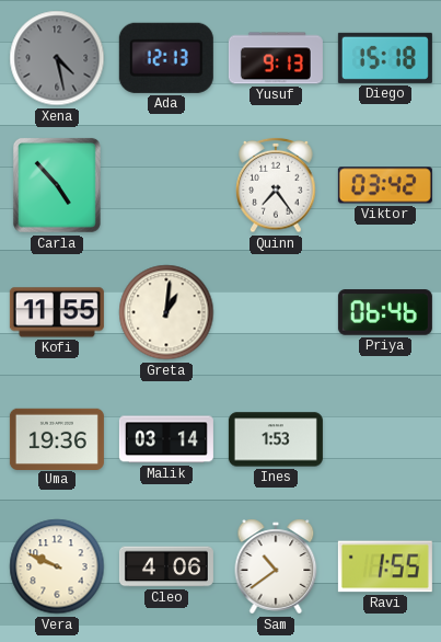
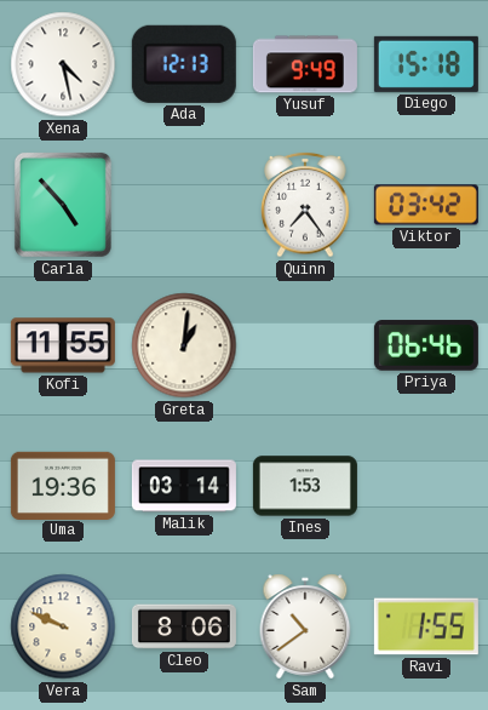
Xena dial: grey -> white
Yusuf: 9:13 -> 9:49
Cleo: 4:06 -> 8:06
